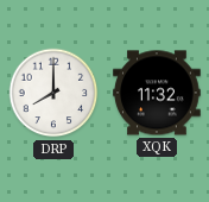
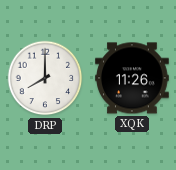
XQK: 11:32 -> 11:26
